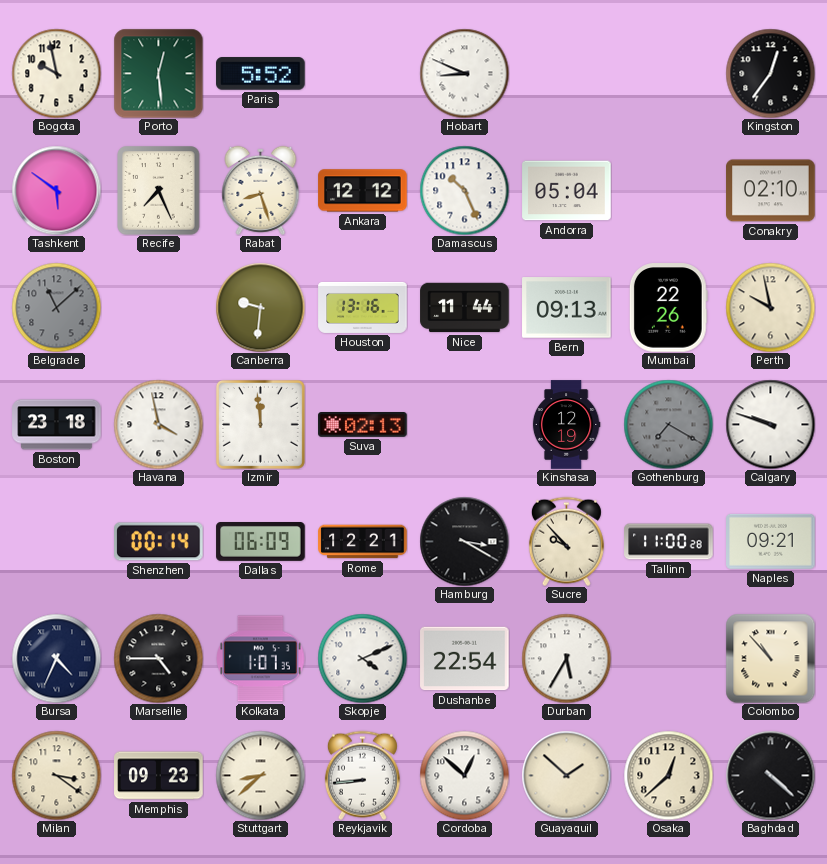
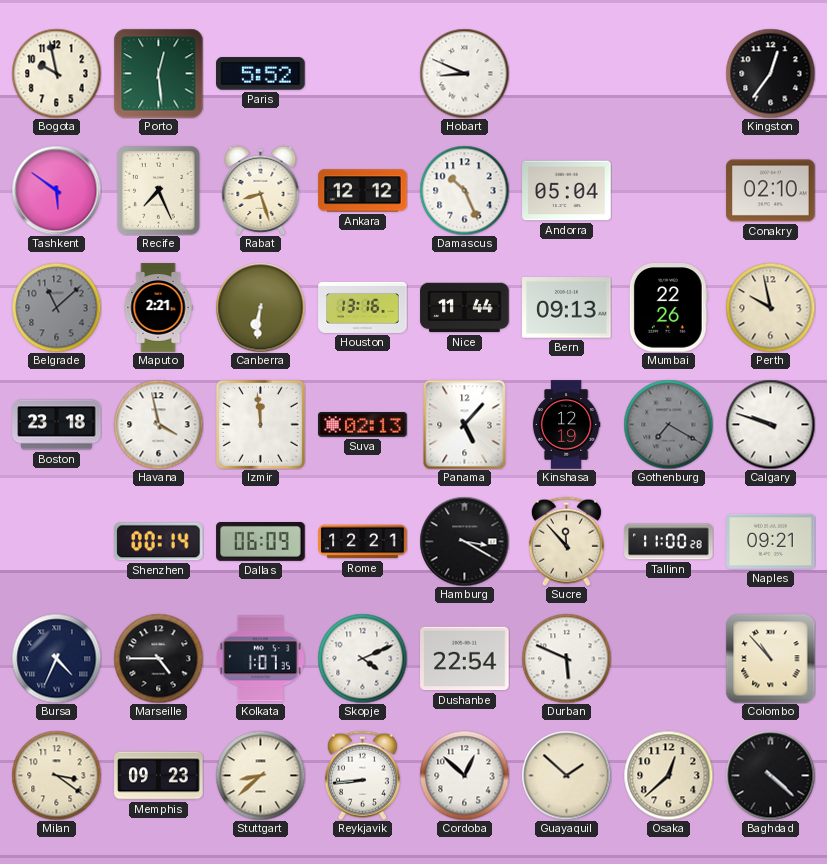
Maputo: none -> 2:21
Canberra: 9:31 -> 6:31
Panama: none -> 5:07
Sucre: 9:53 -> 11:53
Durban: 5:35 -> 5:49
